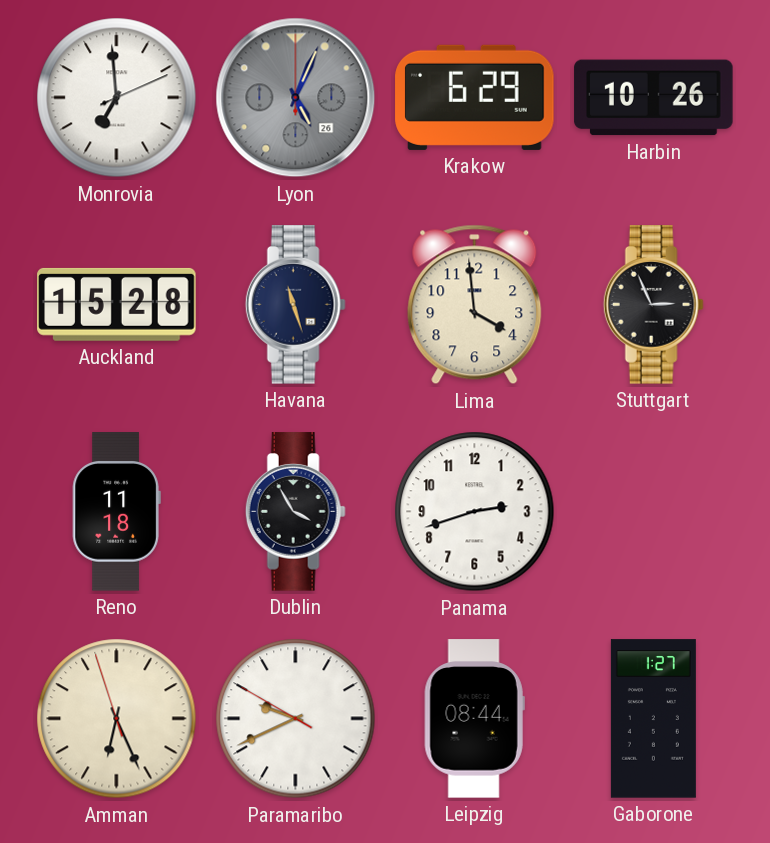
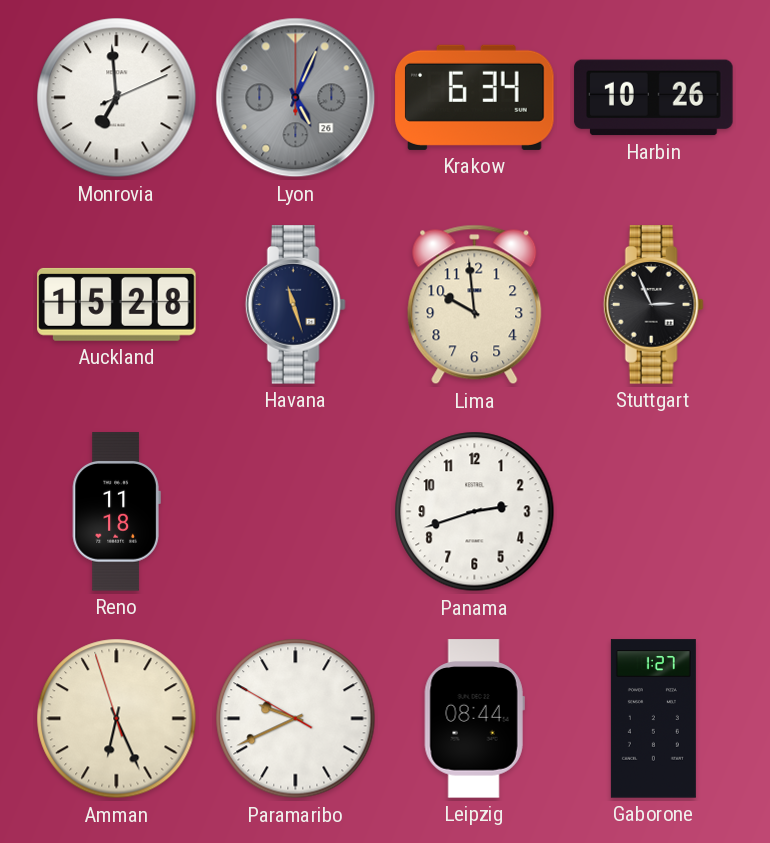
Krakow: 6:29 -> 6:34
Lima: 3:59 -> 9:59
Dublin: 3:55 -> none
